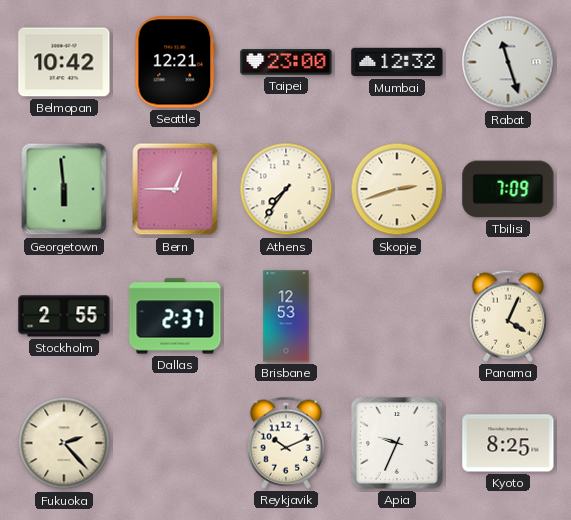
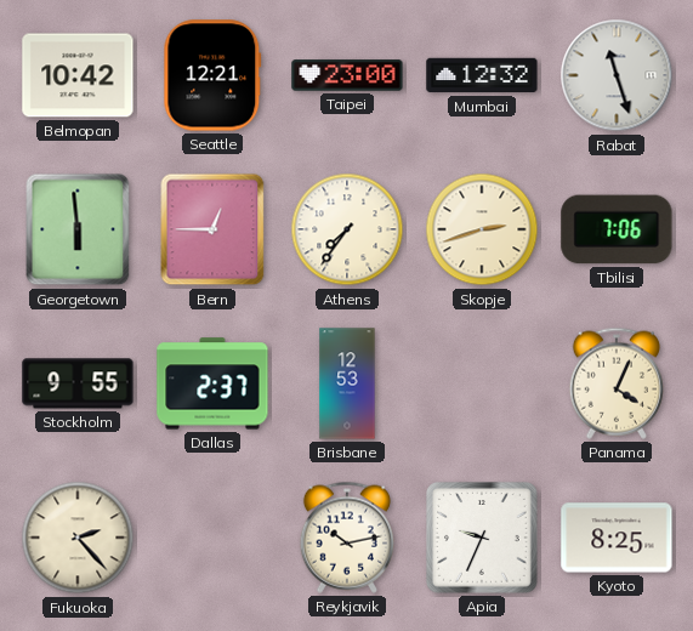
Tbilisi: 7:09 -> 7:06
Stockholm: 2:55 -> 9:55
Reykjavik: 10:11 -> 10:13
